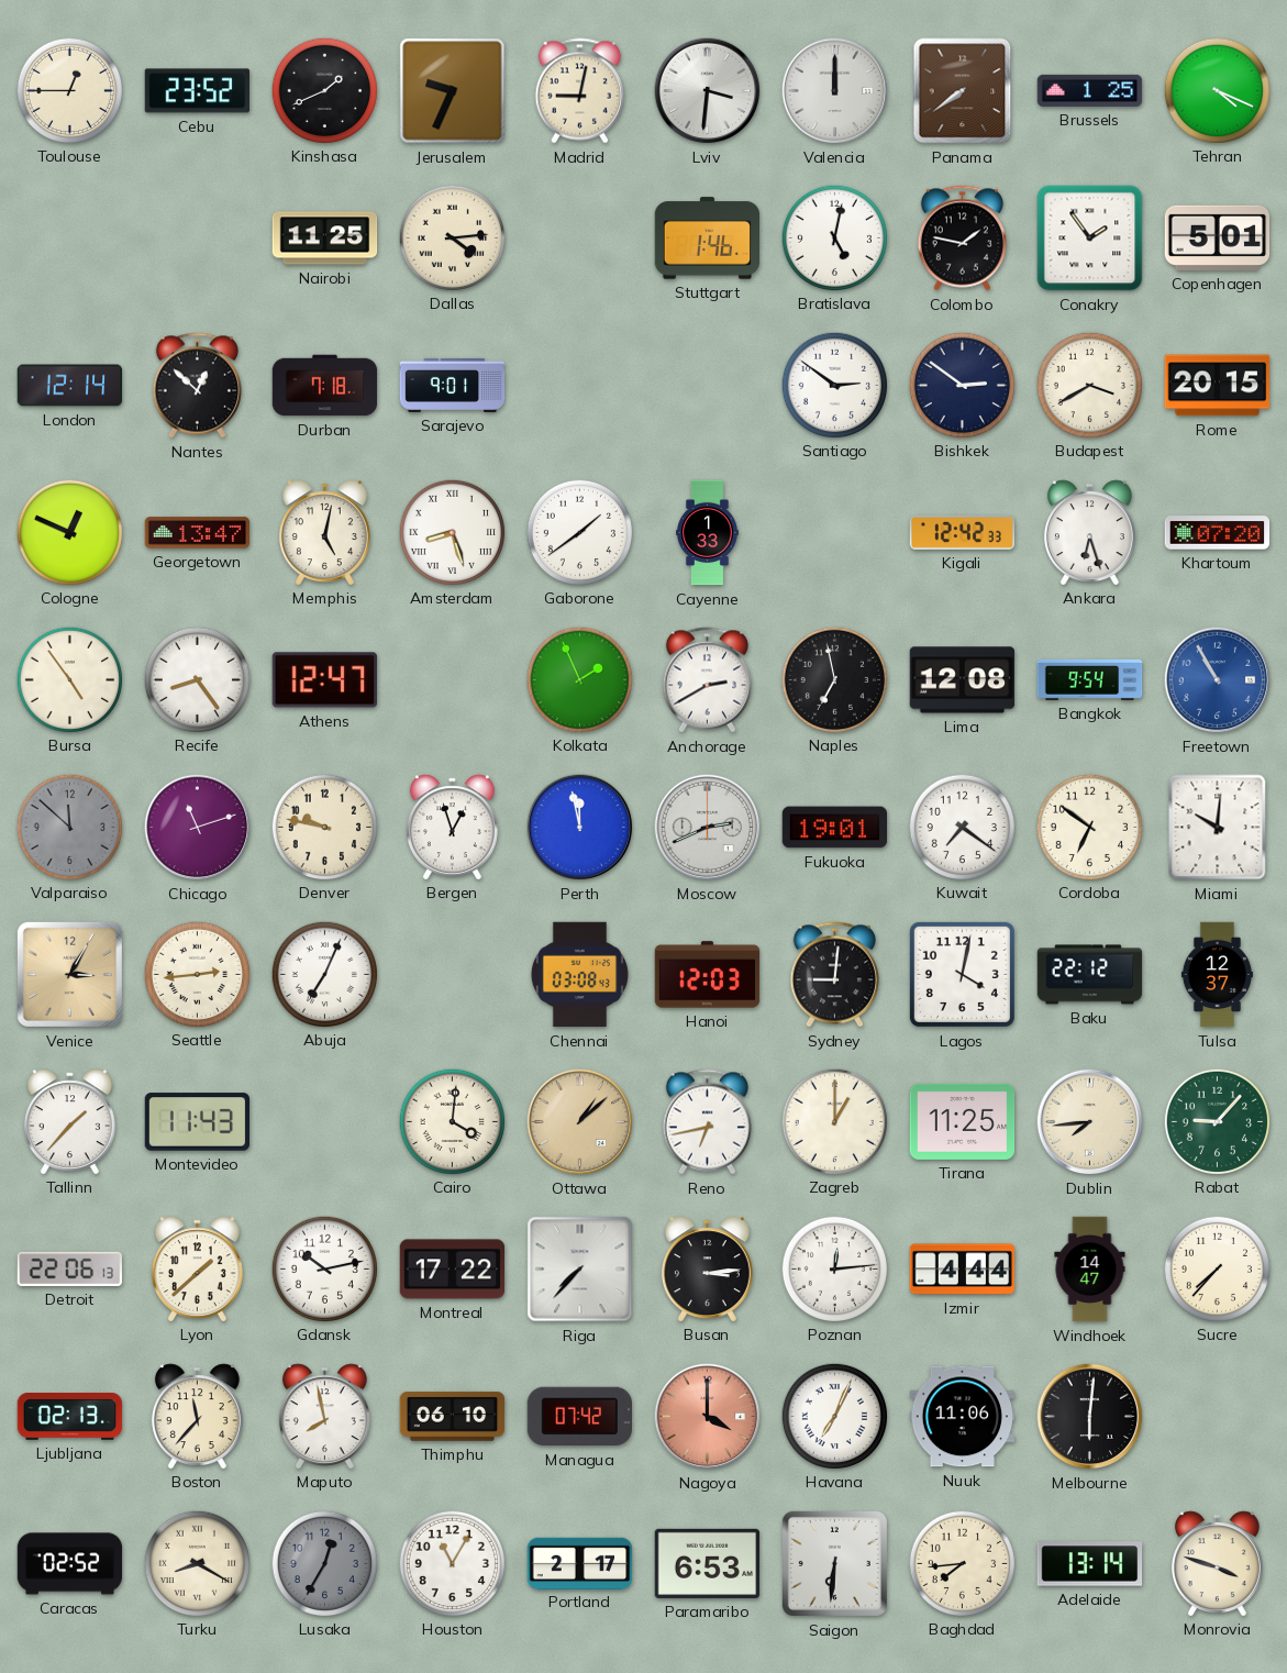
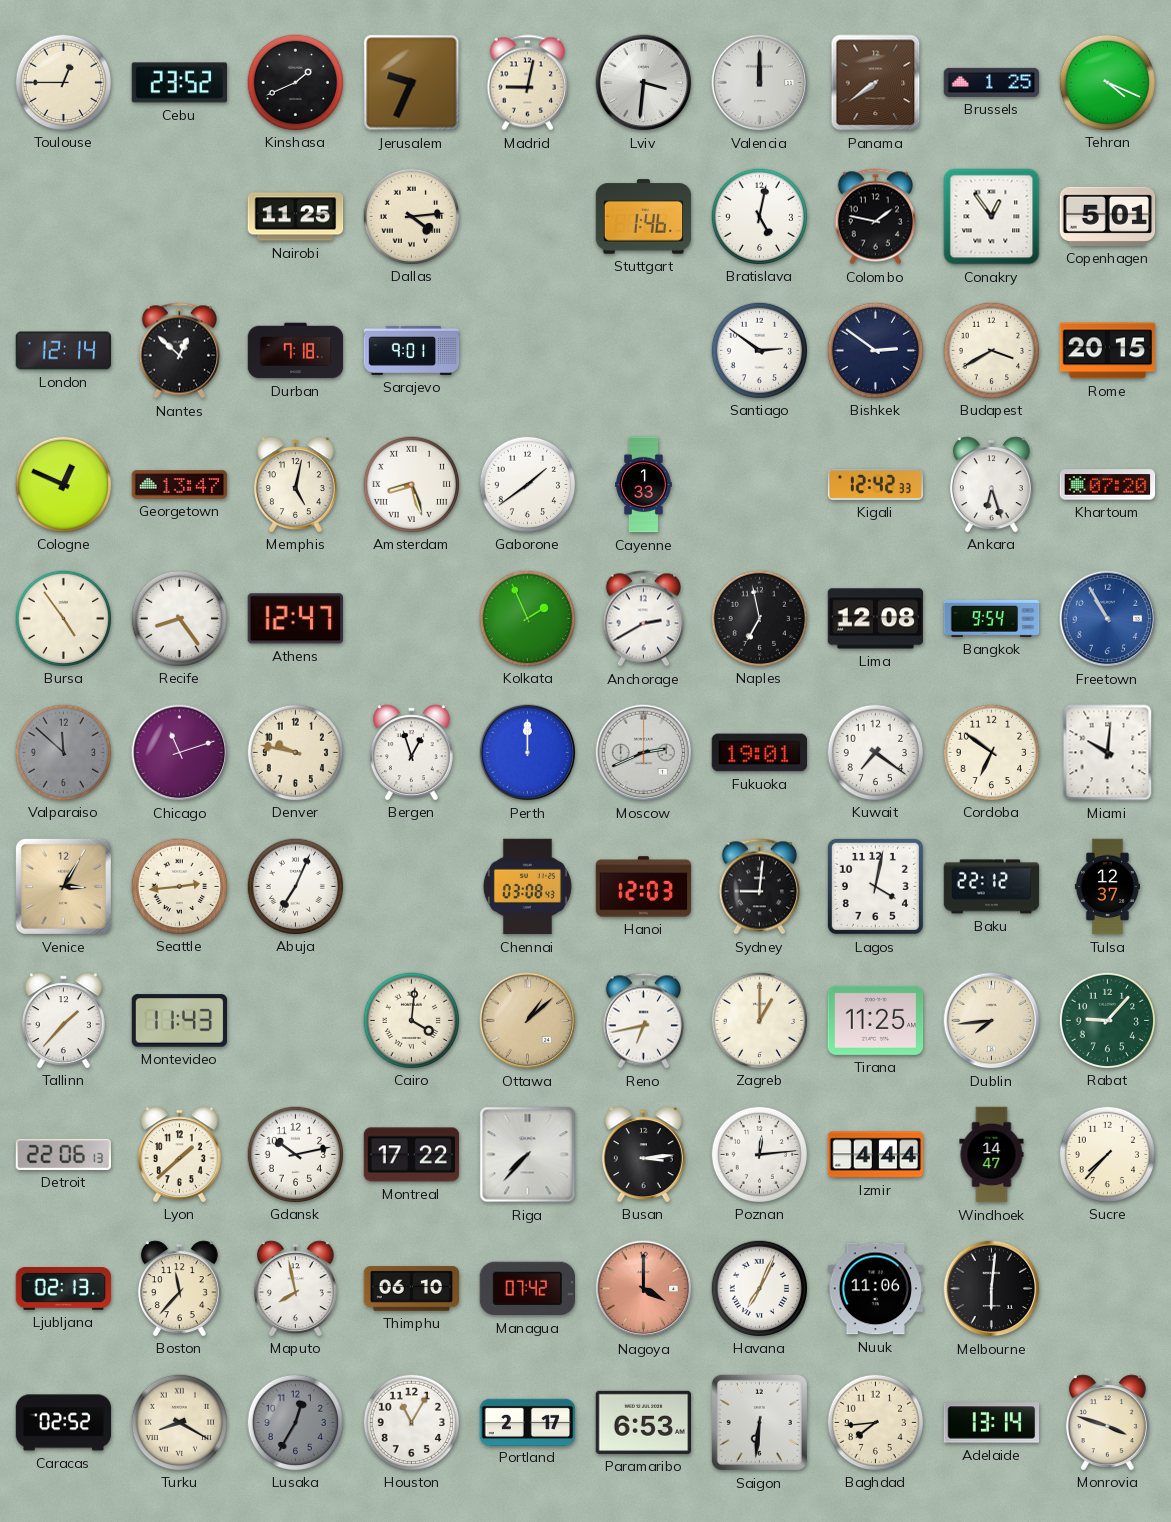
Conakry: 1:54 -> 12:54
Perth: 11:58 -> 12:00
